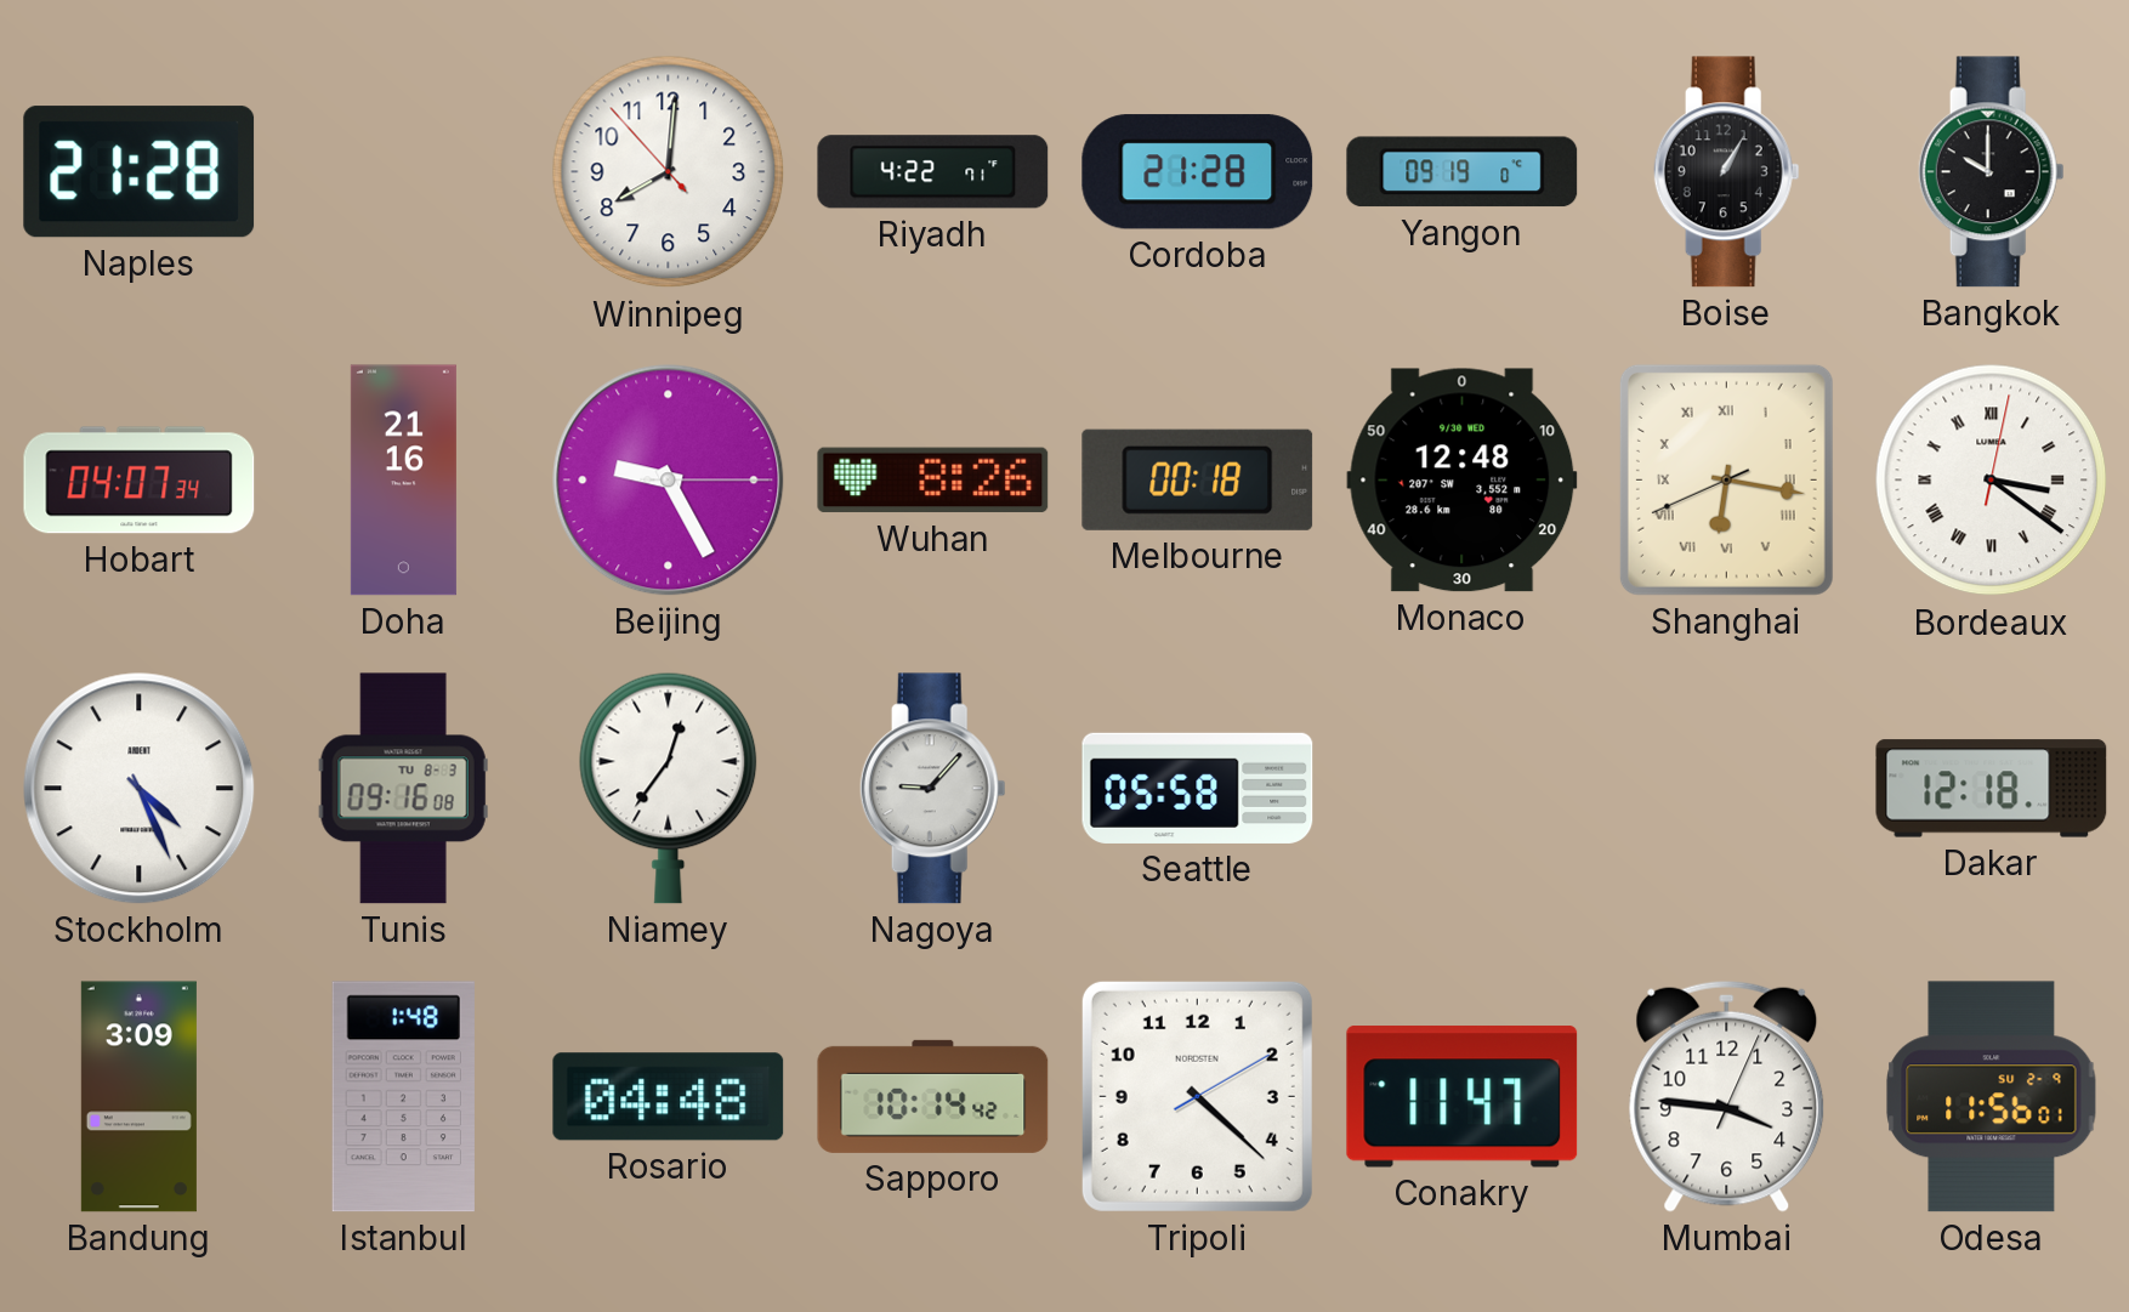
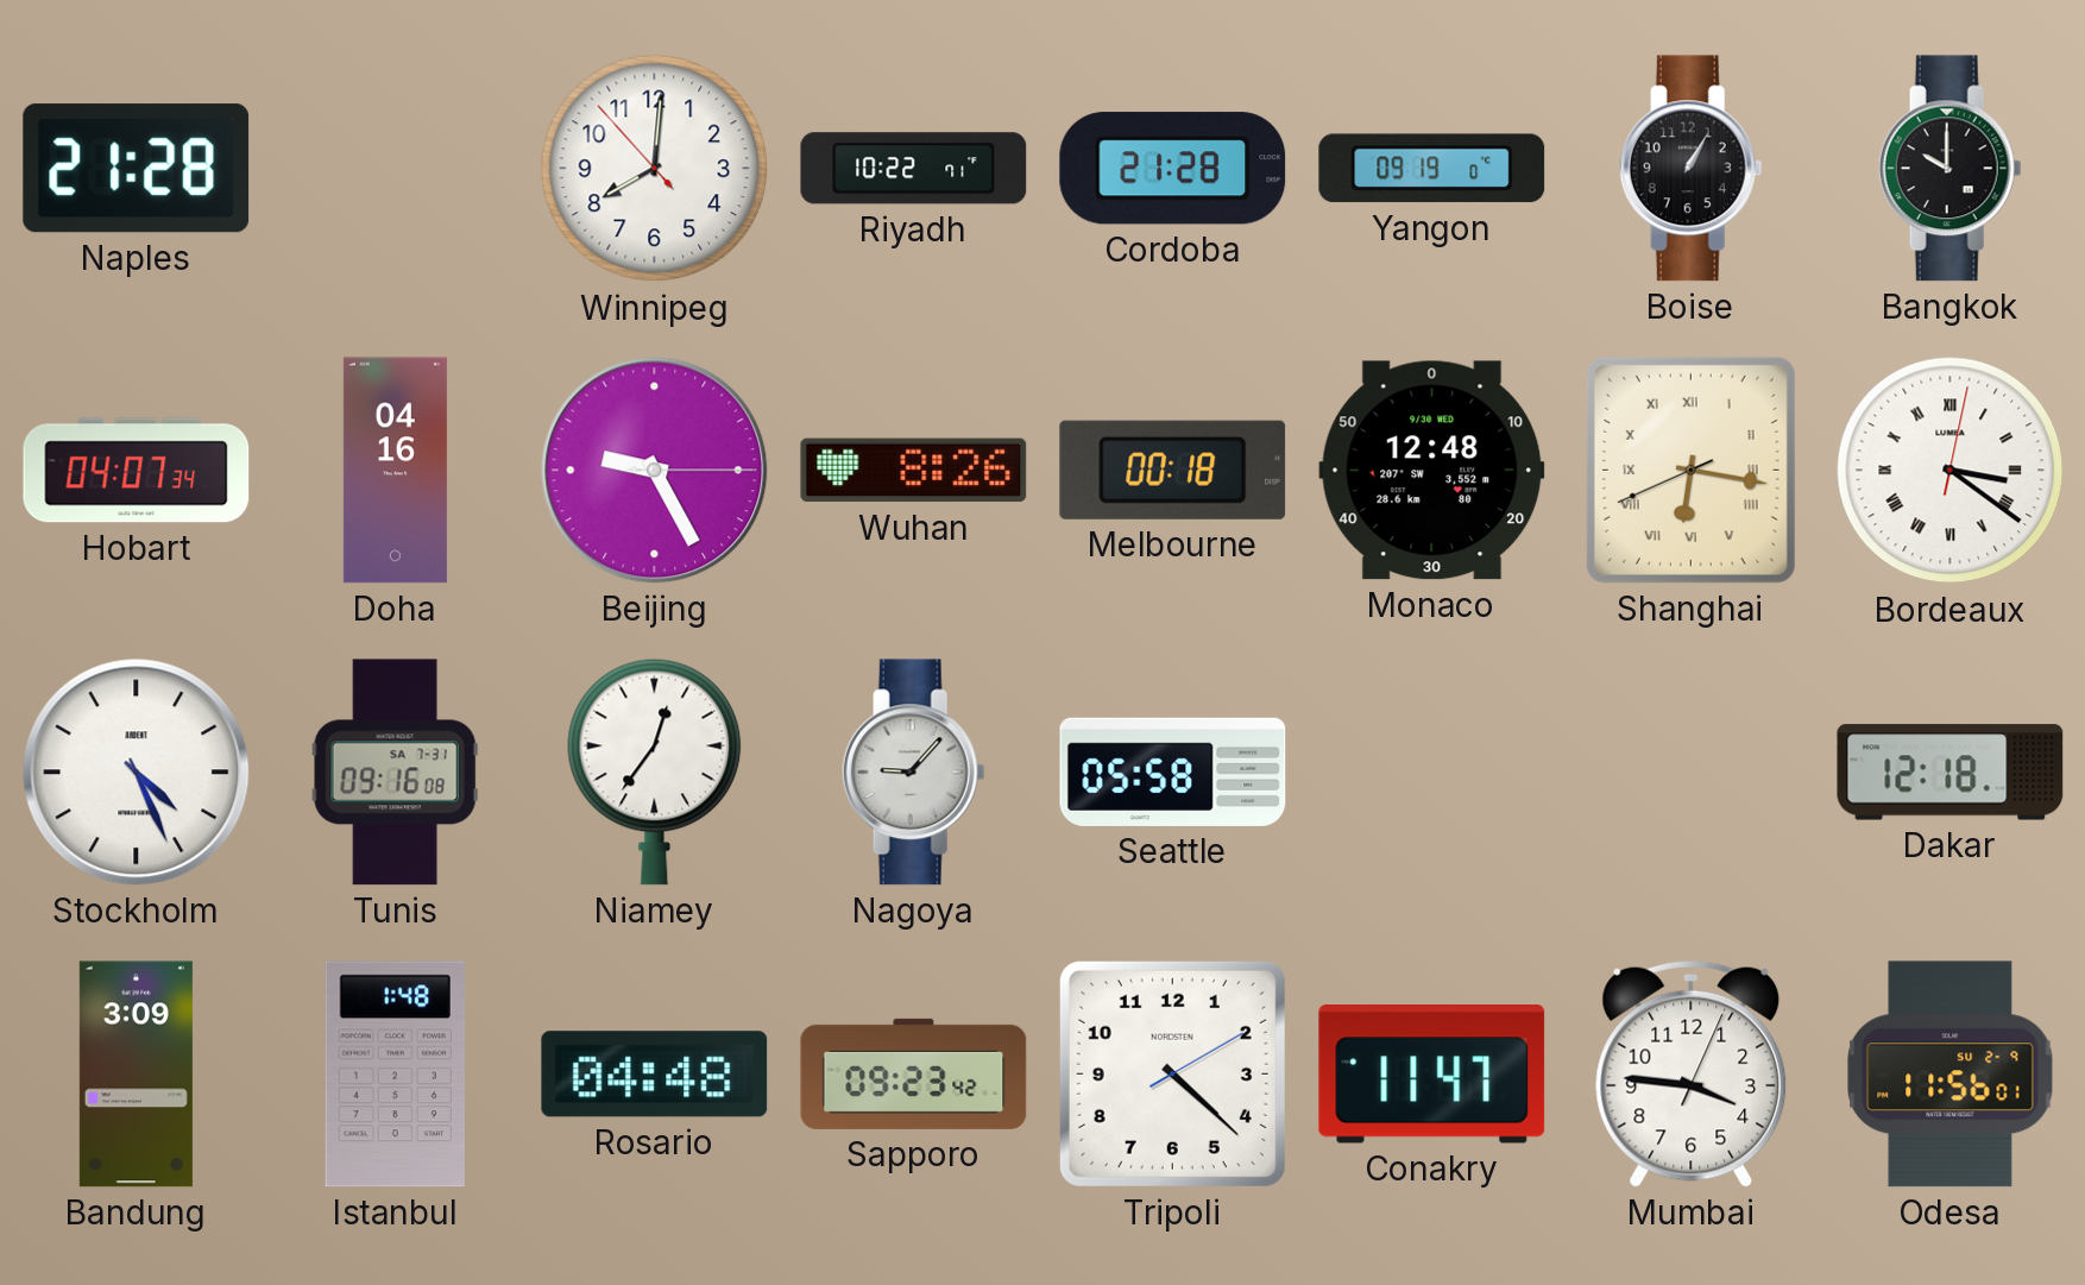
Riyadh: 4:22 -> 10:22
Doha: 21:16 -> 04:16
Tunis date: TU 8-3 -> SA 7-31
Sapporo: 10:14 -> 09:23
